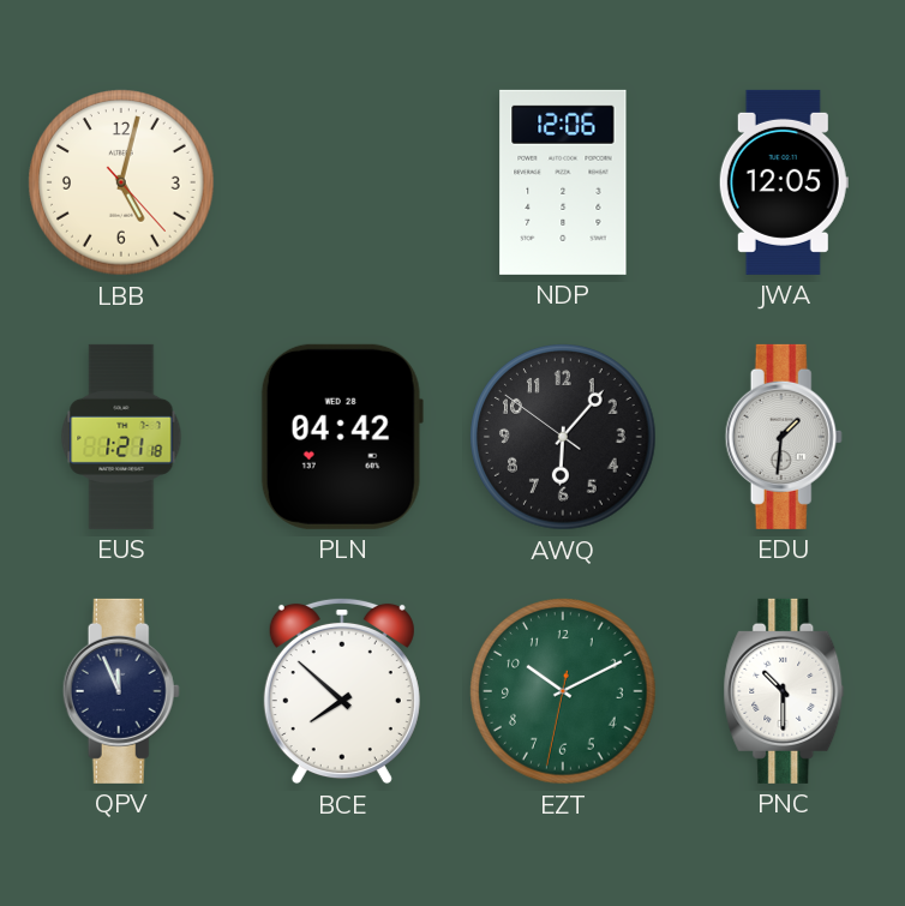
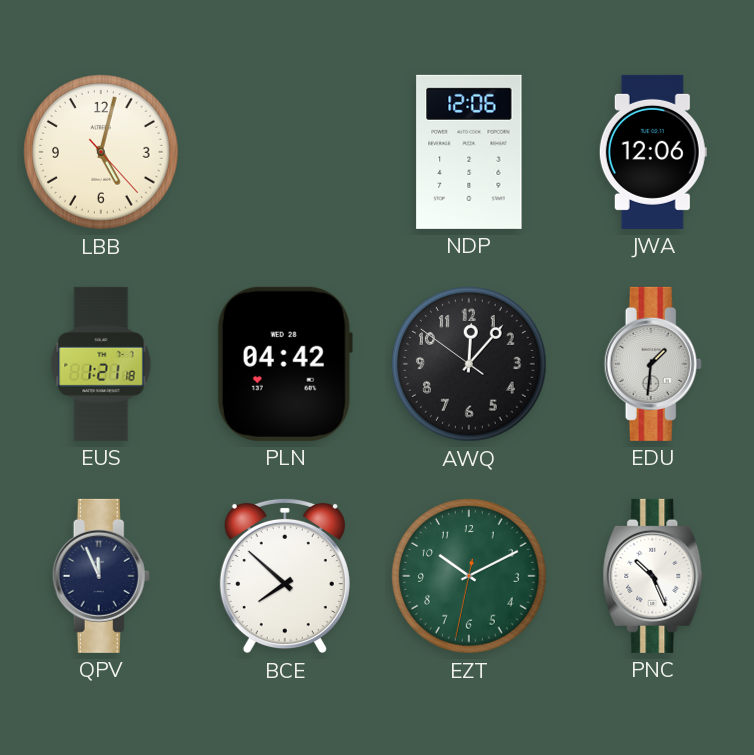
JWA: 12:05 -> 12:06
AWQ: 6:06 -> 12:06
PNC: 10:30 -> 10:26
